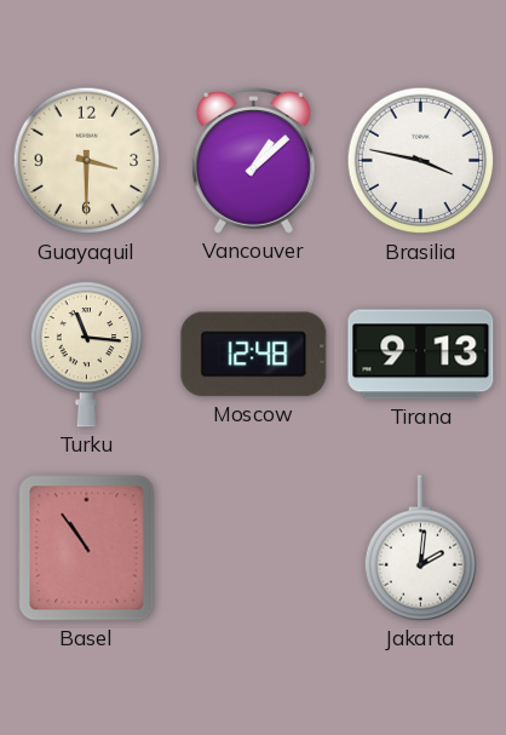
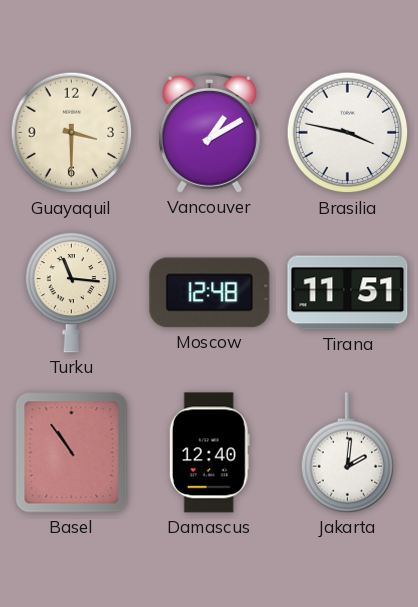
Vancouver: 1:08 -> 1:10
Tirana: 9:13 -> 11:51
Damascus: none -> 12:40
